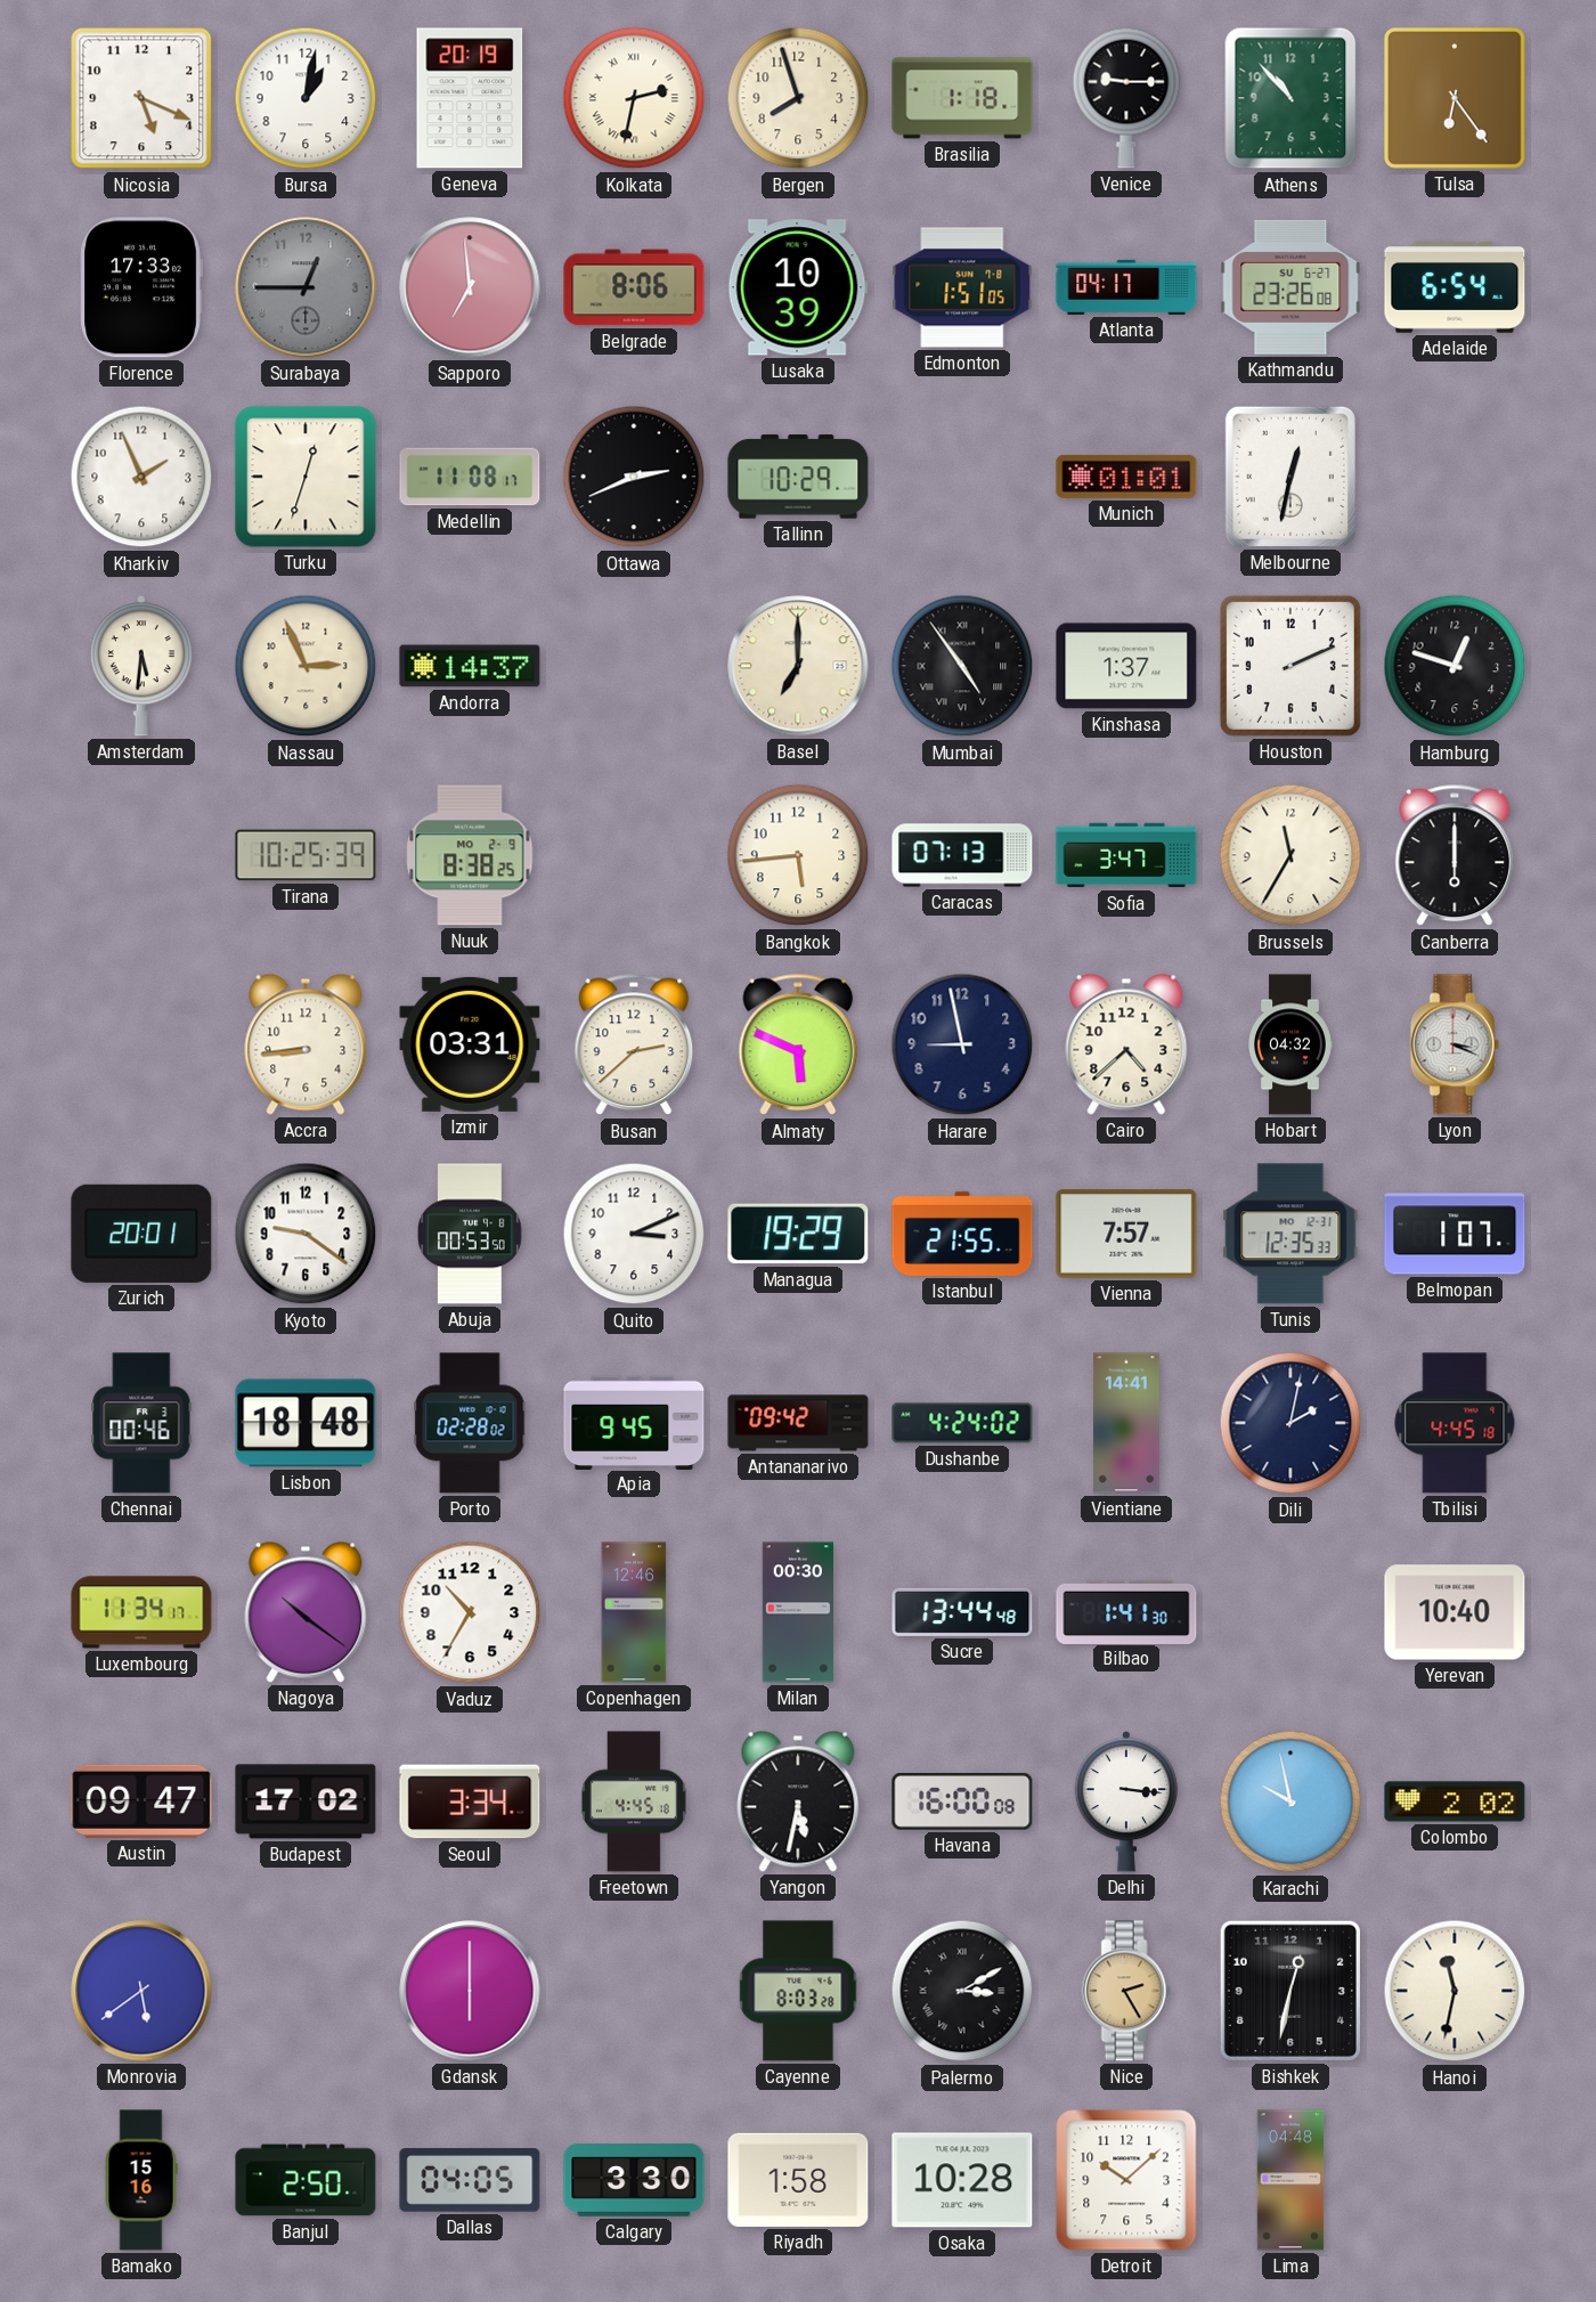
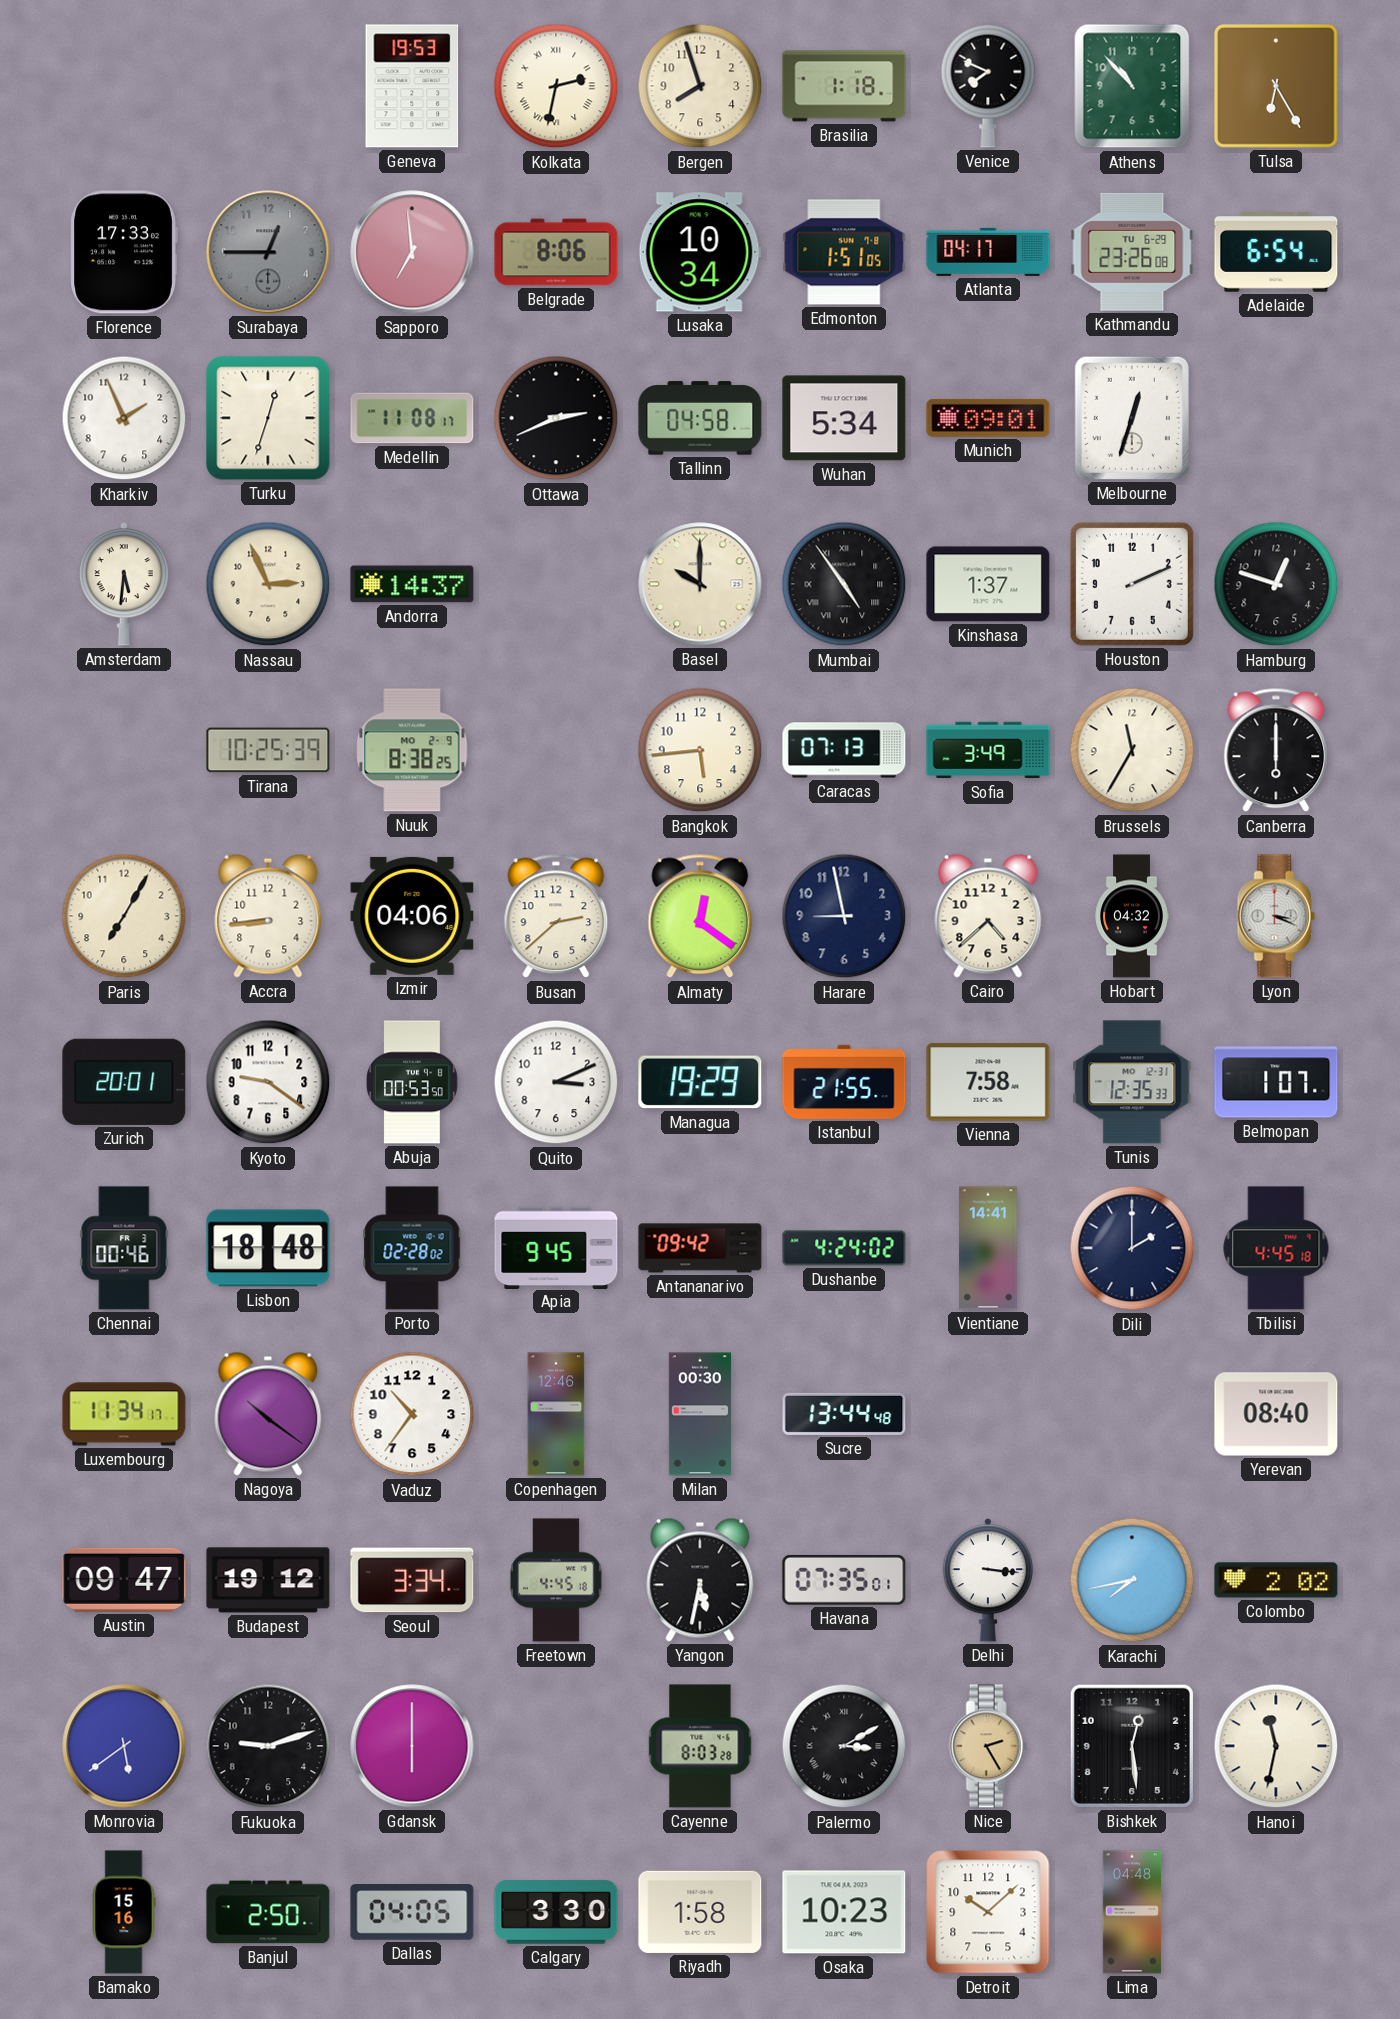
Nicosia: 5:19 -> none
Bursa: 1:02 -> none
Geneva: 20:19 -> 19:53
Venice: 9:15 -> 7:49
Tulsa: 6:24 -> 6:25
Lusaka: 10:39 -> 10:34
Kathmandu date: SU 6-27 -> TU 6-29
Tallinn: 10:29 -> 04:58
Wuhan: none -> 5:34
Munich: 01:01 -> 09:01
Melbourne: 12:32 -> 12:33
Basel: 7:00 -> 10:00
Sofia: 3:47 -> 3:49
Paris: none -> 7:05
Izmir: 03:31 -> 04:06
Almaty: 5:49 -> 12:21
Vienna: 7:57 -> 7:58
Dili: 2:02 -> 2:00
Vaduz: 10:35 -> 10:36
Bilbao: 1:41 -> none
Yerevan: 10:40 -> 08:40
Budapest: 17:02 -> 19:12
Havana: 16:00 -> 07:35
Karachi: 9:58 -> 7:43
Fukuoka: none -> 9:12
Bishkek: 12:32 -> 12:29
Osaka: 10:28 -> 10:23
